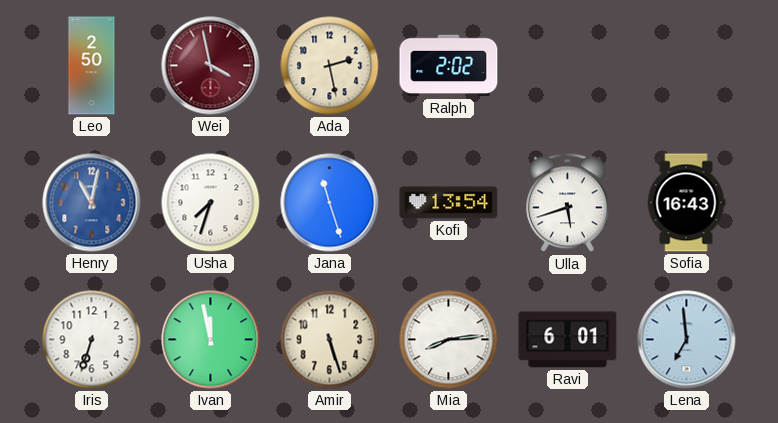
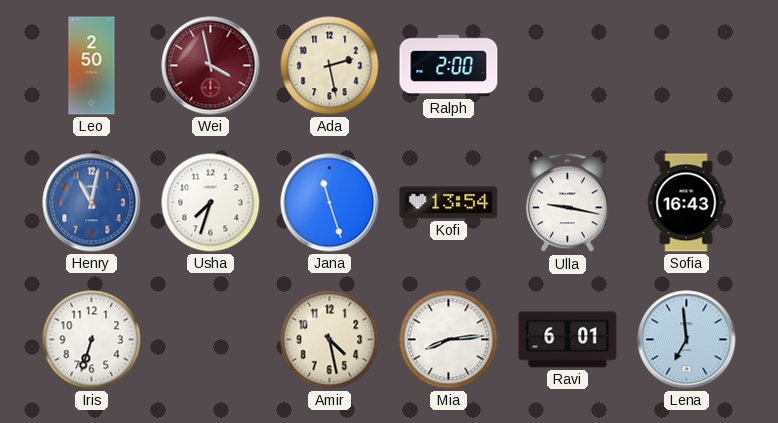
Ralph: 2:02 -> 2:00
Ulla: 5:42 -> 9:17
Ivan: 11:58 -> none
Amir: 5:27 -> 4:28
